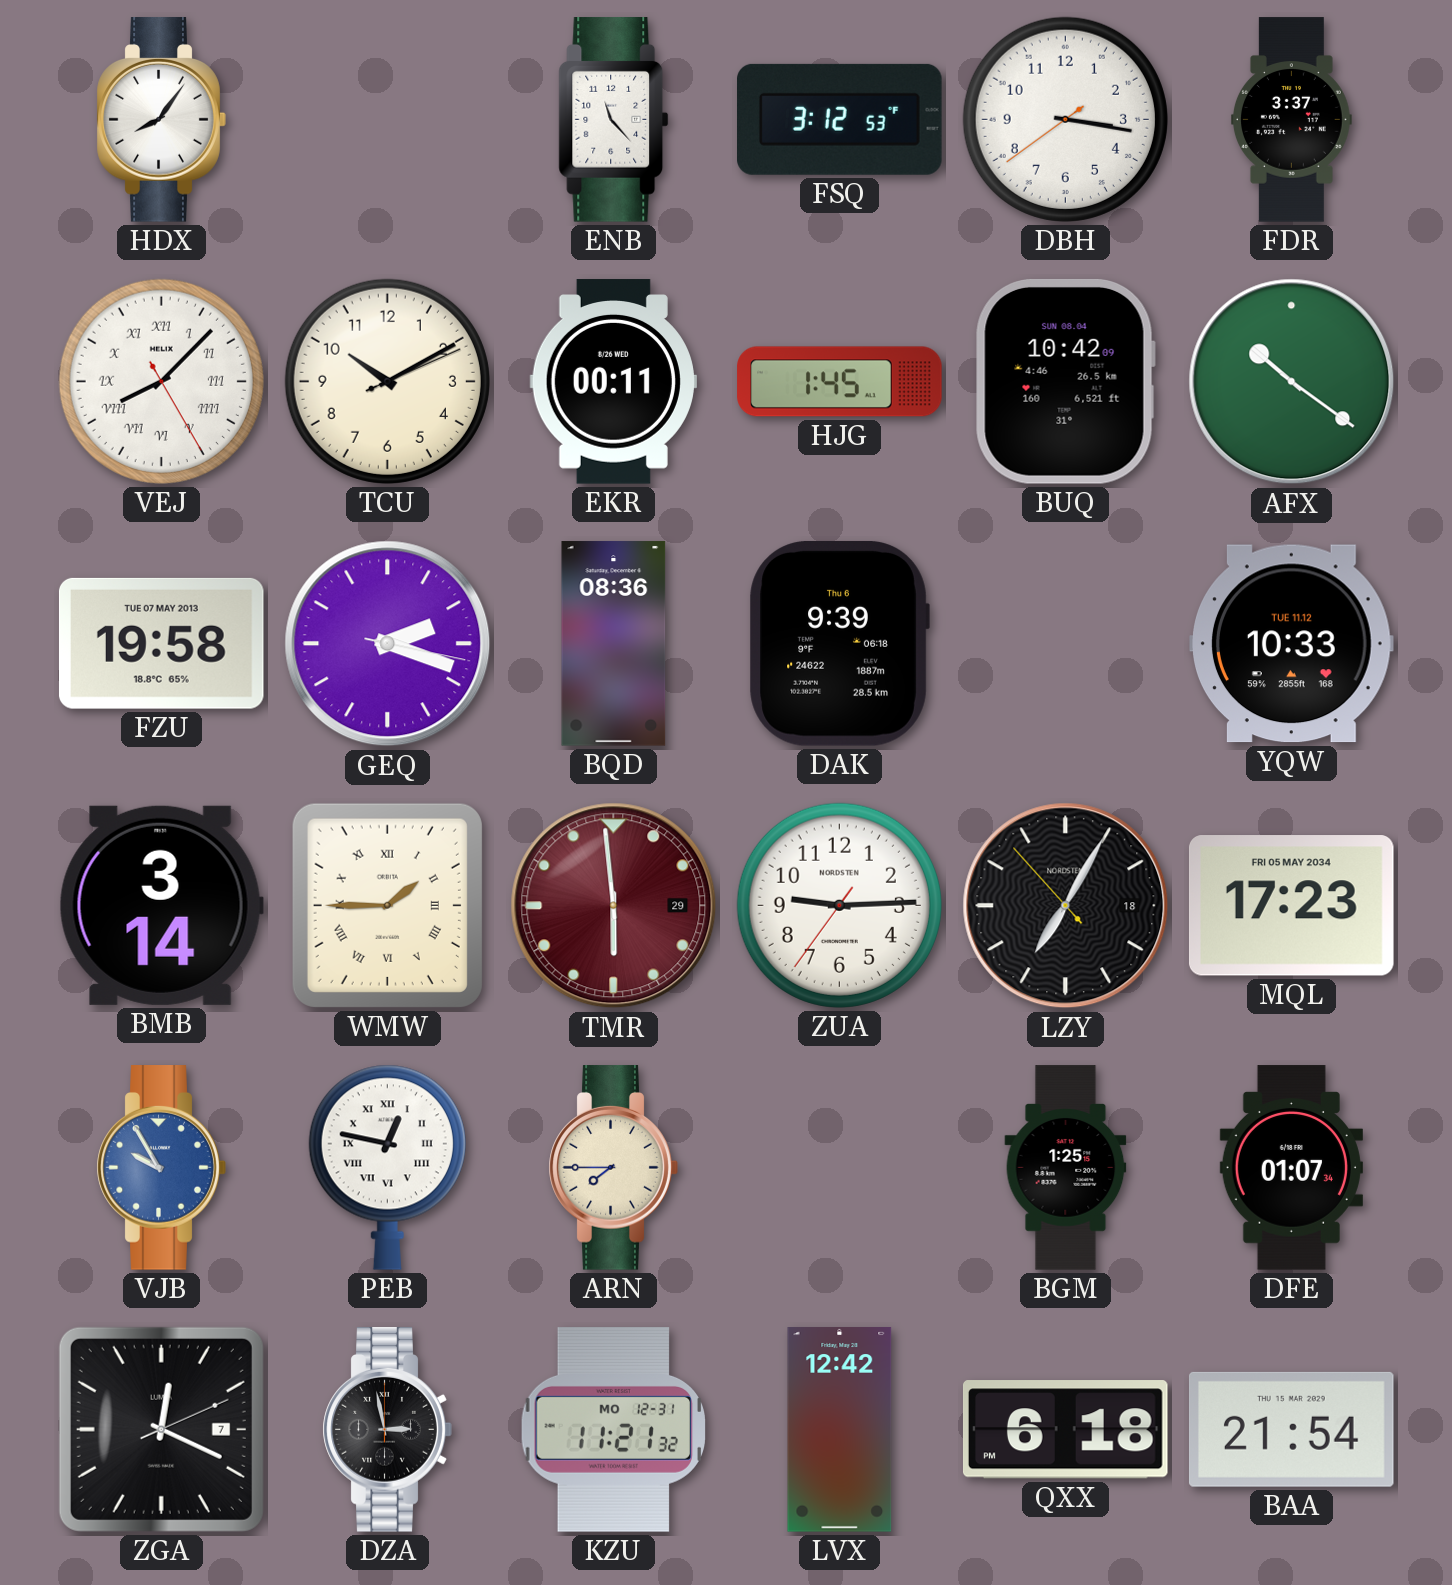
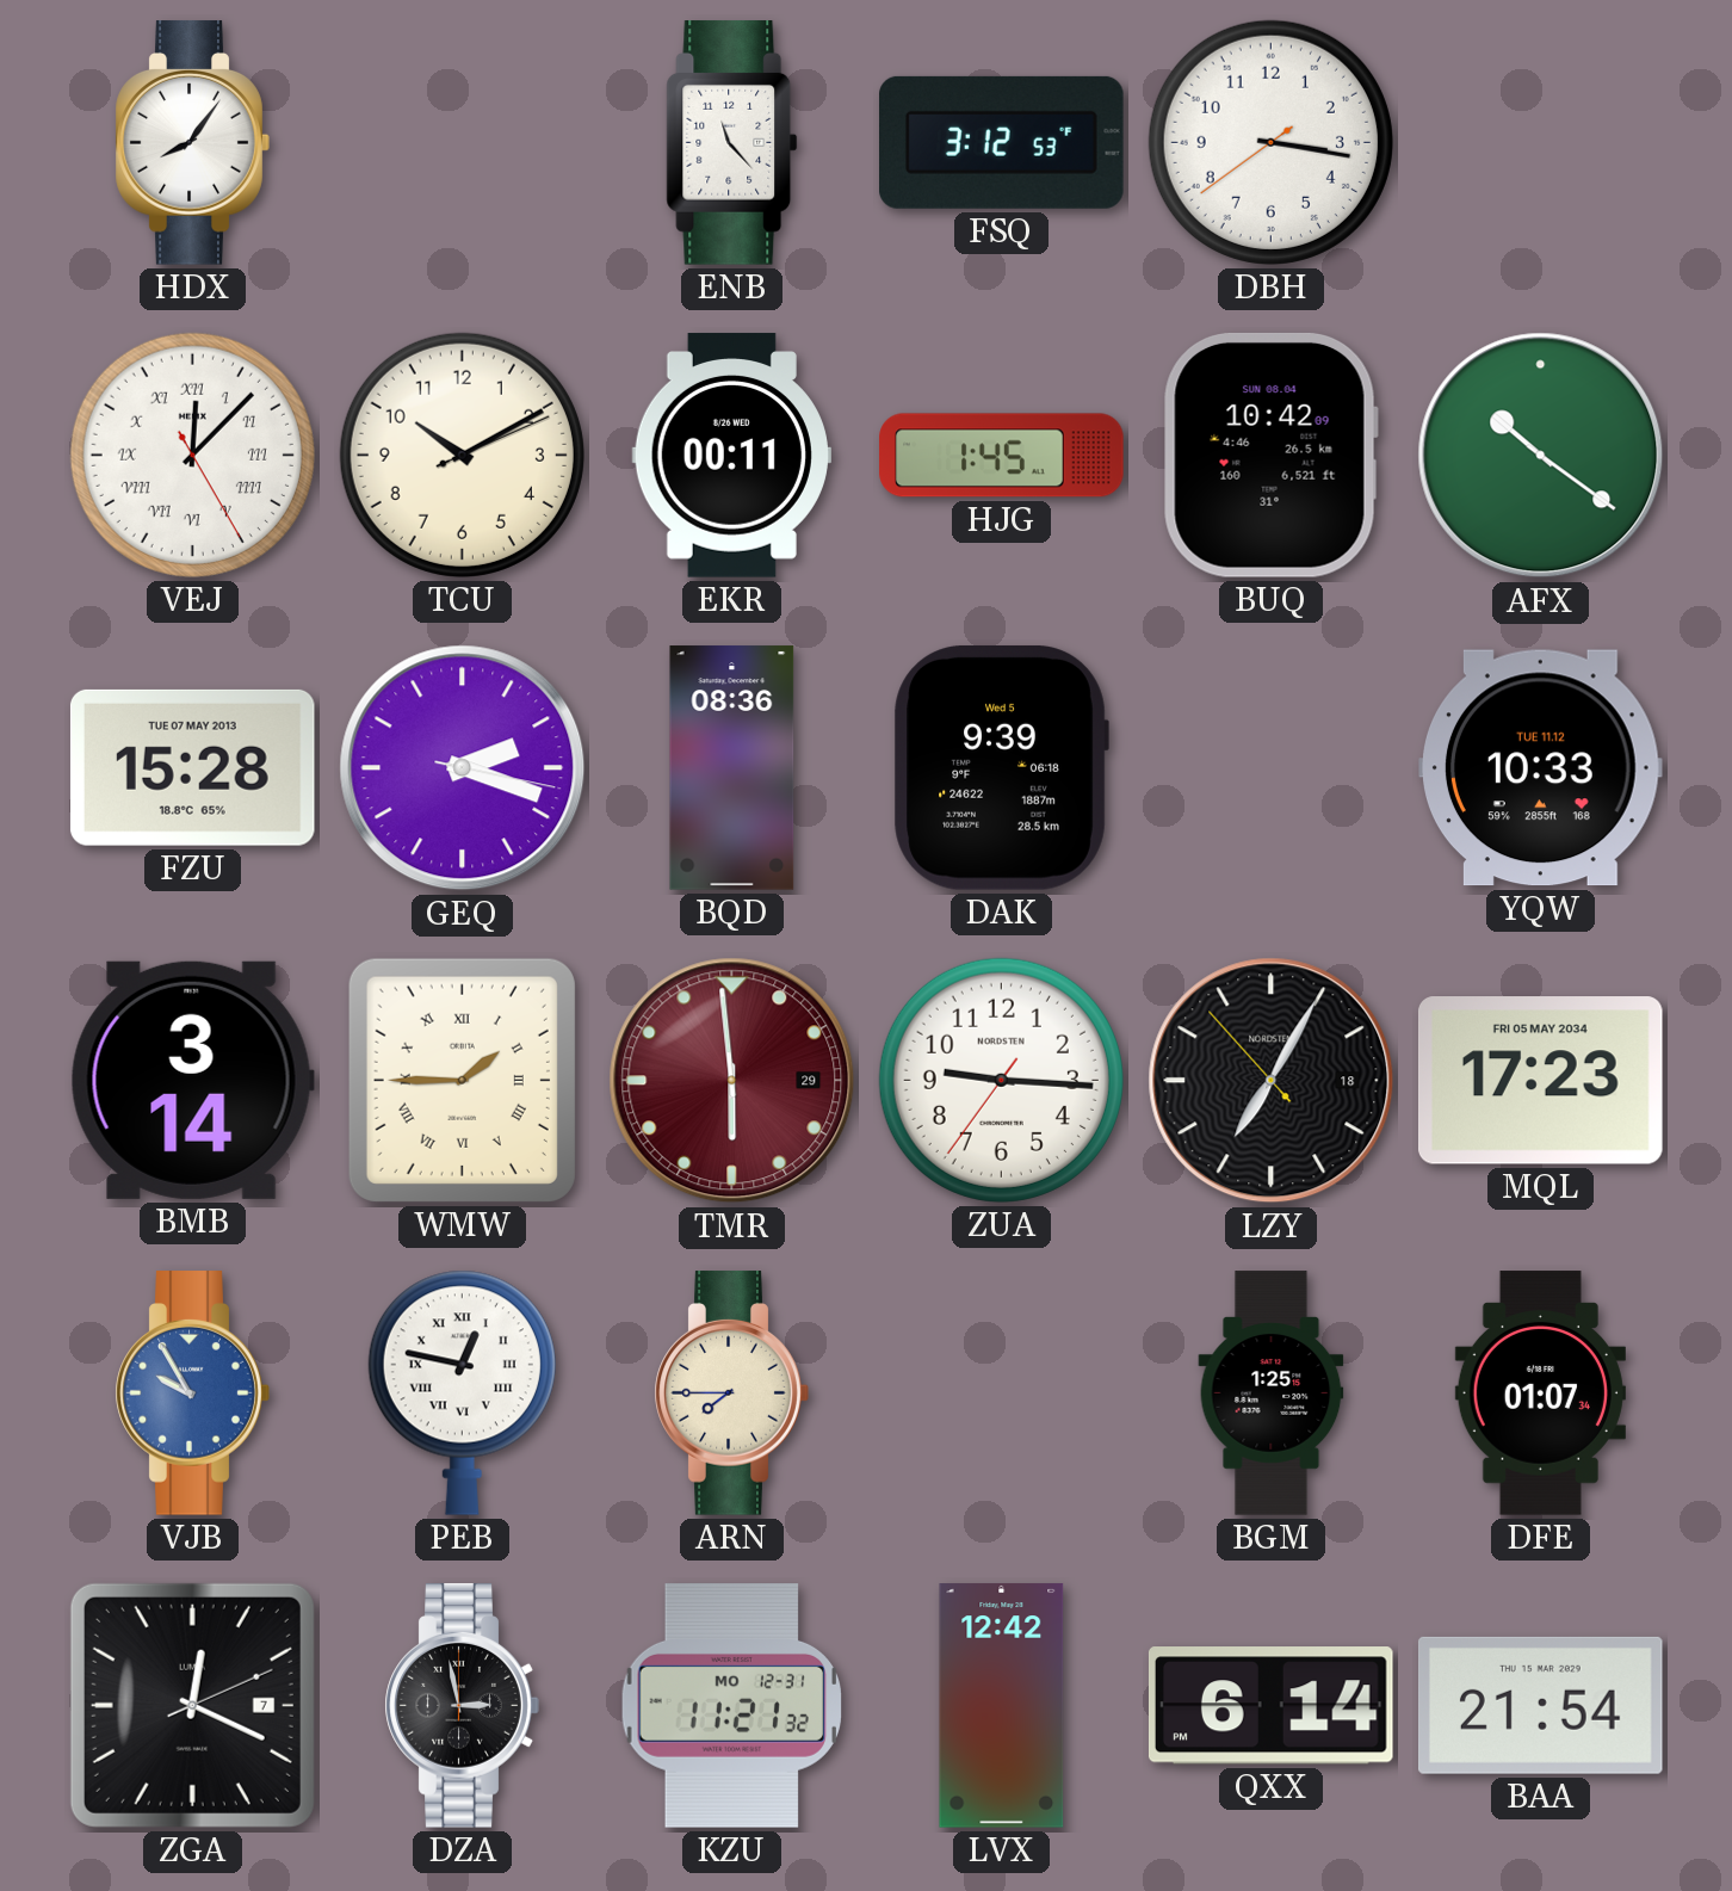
FDR: 3:37 -> none
VEJ: 8:07 -> 12:07
FZU: 19:58 -> 15:28
DAK date: Thu 6 -> Wed 5
ZUA: 9:14 -> 9:15
QXX: 6:18 -> 6:14
